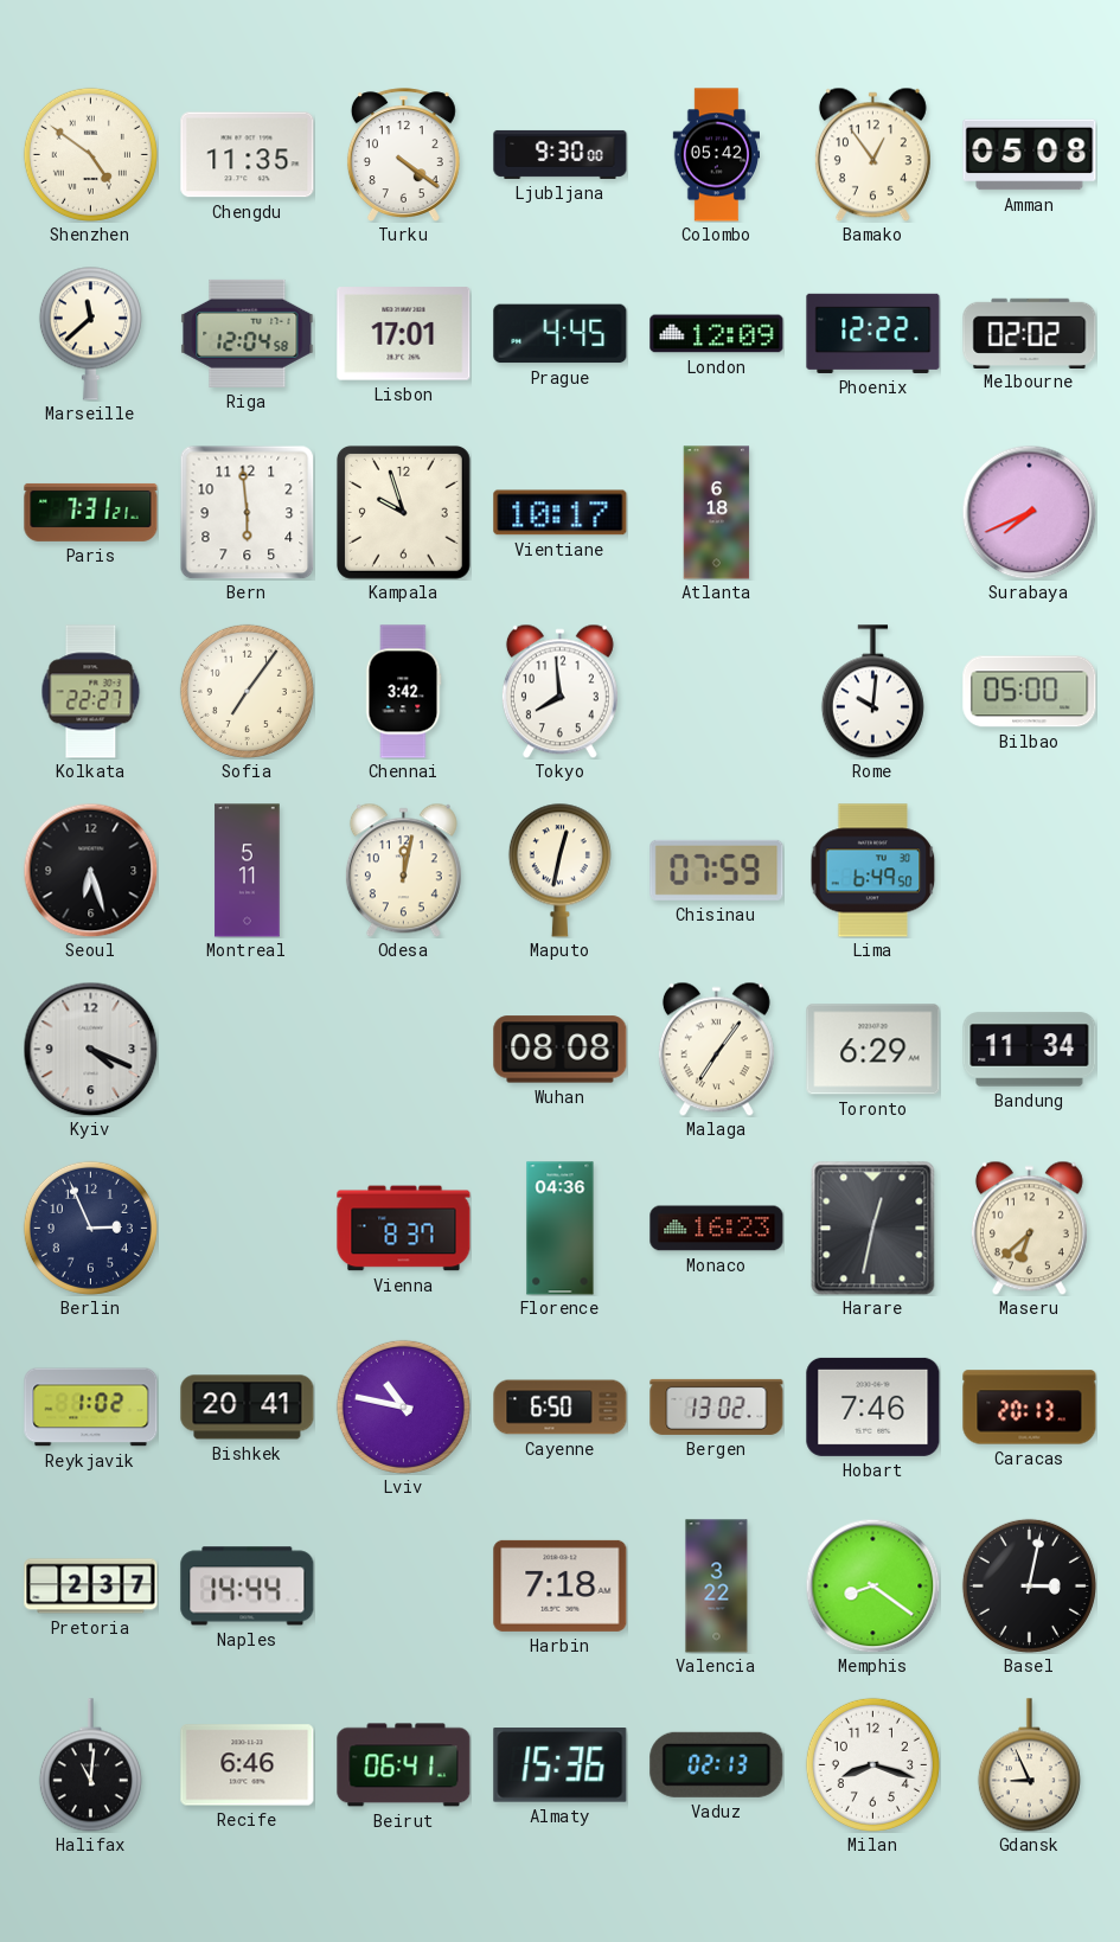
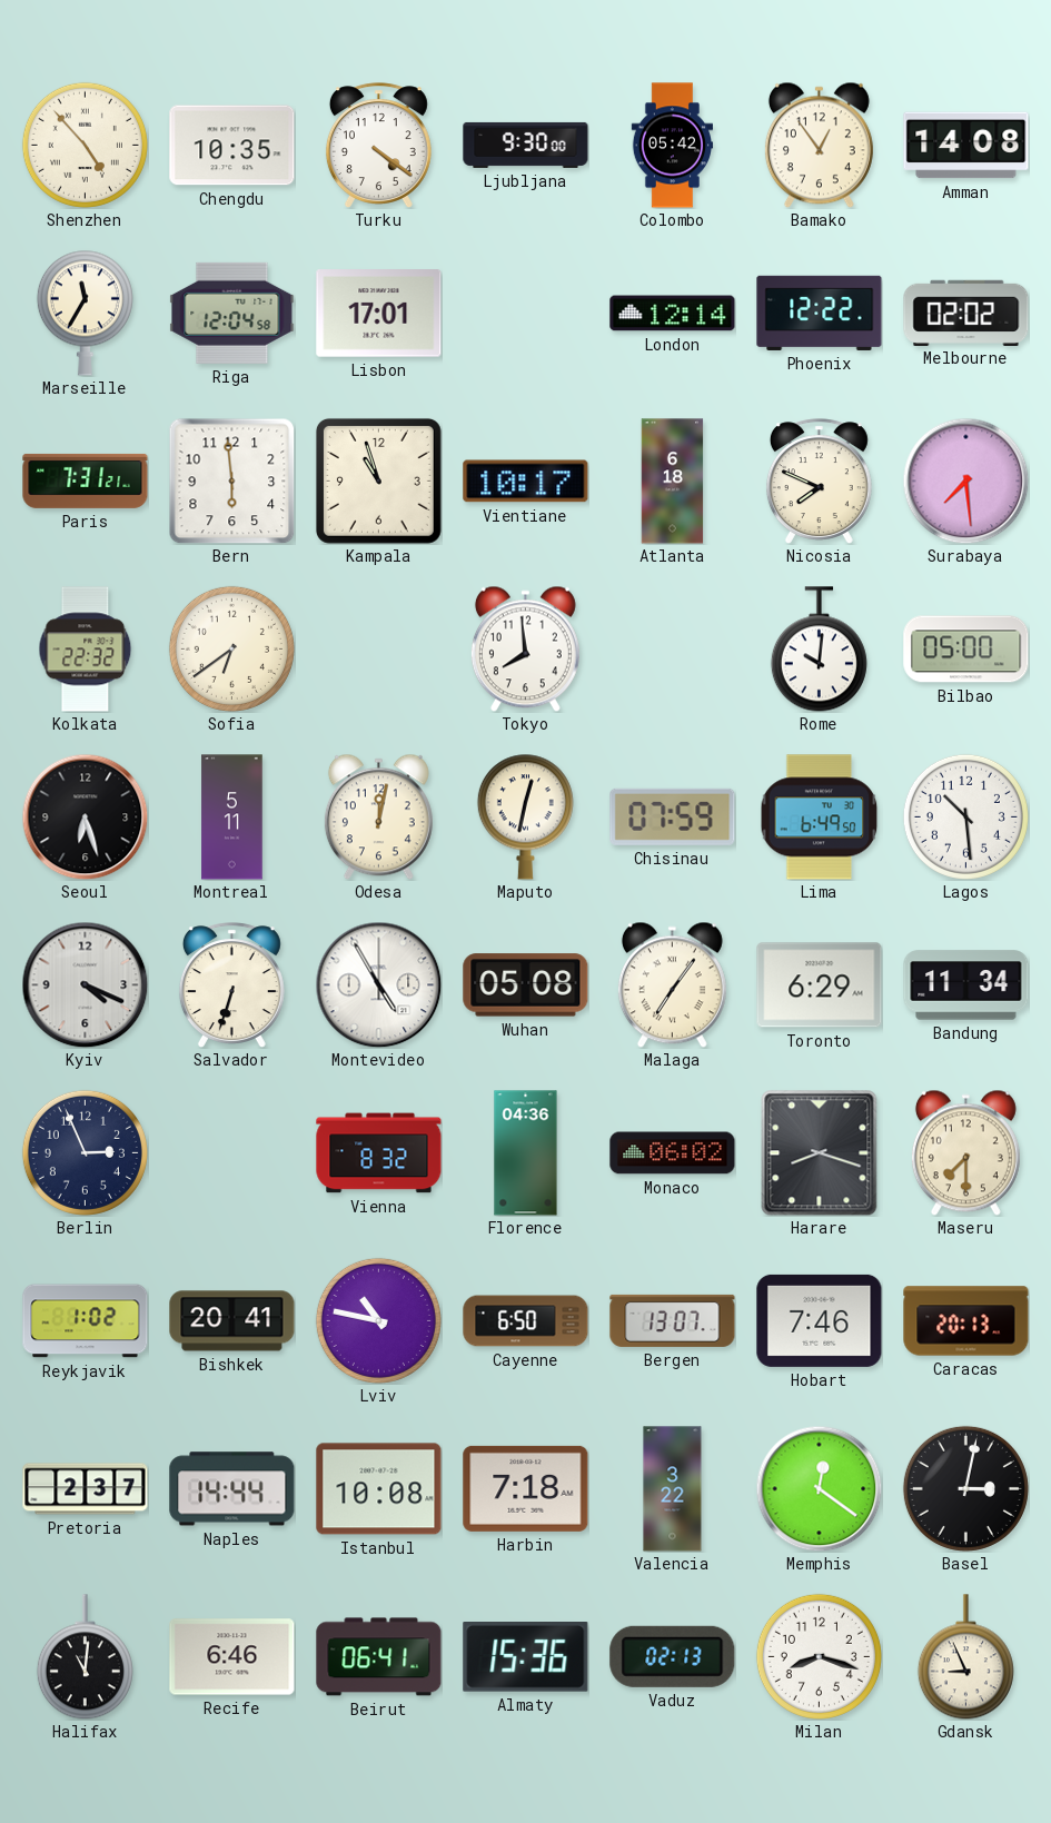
Shenzhen: 4:51 -> 4:53
Chengdu: 11:35 -> 10:35
Amman: 05:08 -> 14:08
Marseille: 11:38 -> 11:35
Prague: 4:45 -> none
London: 12:09 -> 12:14
Kampala: 9:57 -> 10:57
Nicosia: none -> 7:49
Surabaya: 7:41 -> 7:29
Kolkata: 22:27 -> 22:32
Sofia: 7:06 -> 6:39
Chennai: 3:42 -> none
Lagos: none -> 10:29
Salvador: none -> 6:33
Montevideo: none -> 4:55
Wuhan: 08:08 -> 05:08
Vienna: 8:37 -> 8:32
Monaco: 16:23 -> 06:02
Harare: 12:32 -> 8:18
Maseru: 6:38 -> 7:30
Bergen: 13:02 -> 13:07
Istanbul: none -> 10:08
Memphis: 8:21 -> 12:21
